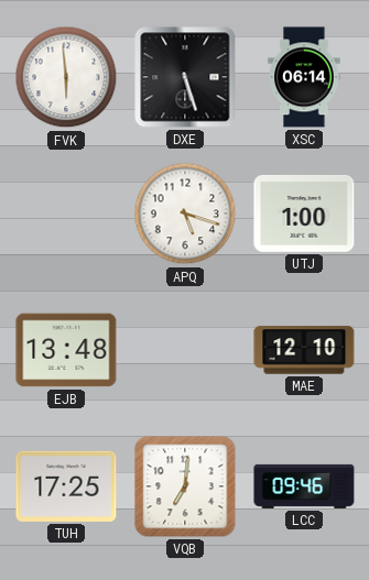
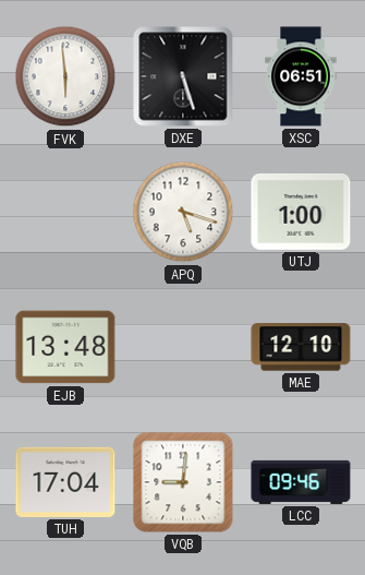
XSC: 06:14 -> 06:51
TUH: 17:25 -> 17:04
VQB: 7:01 -> 9:01
